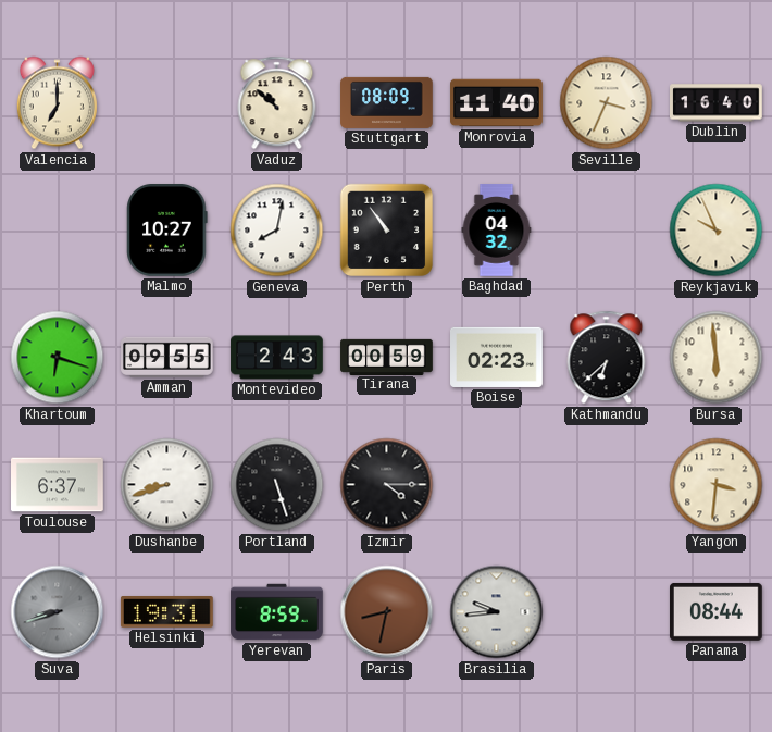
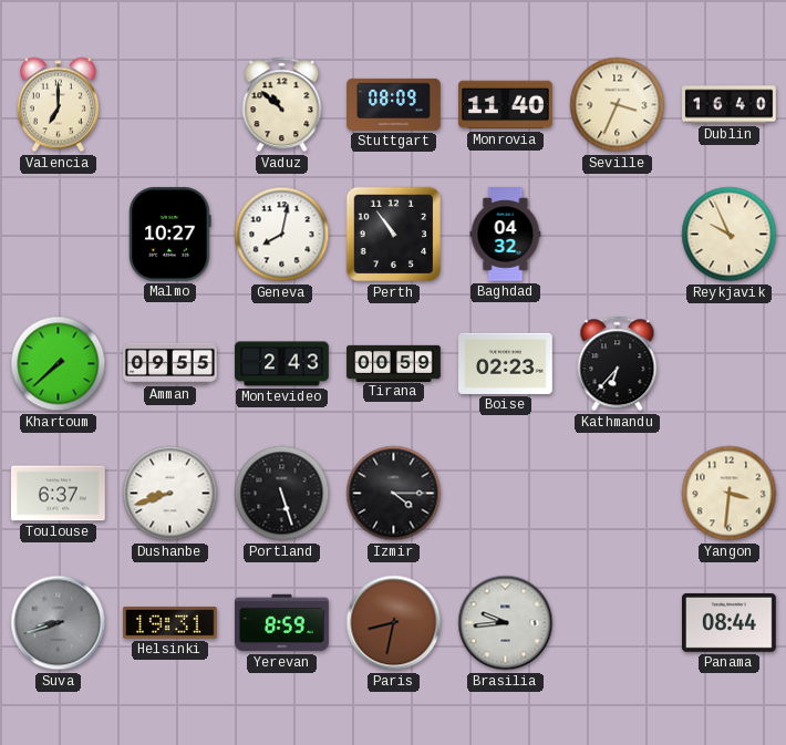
Khartoum: 6:18 -> 7:38
Kathmandu: 6:38 -> 6:37
Bursa: 5:59 -> none
